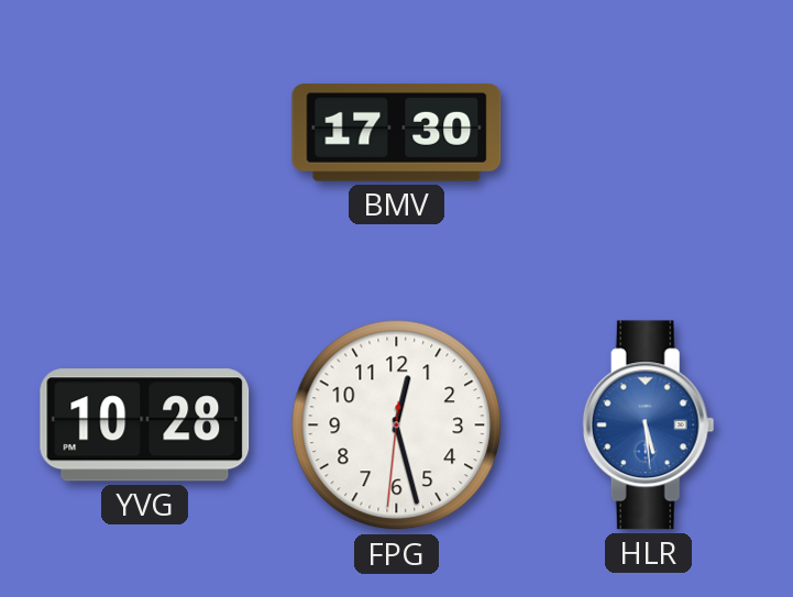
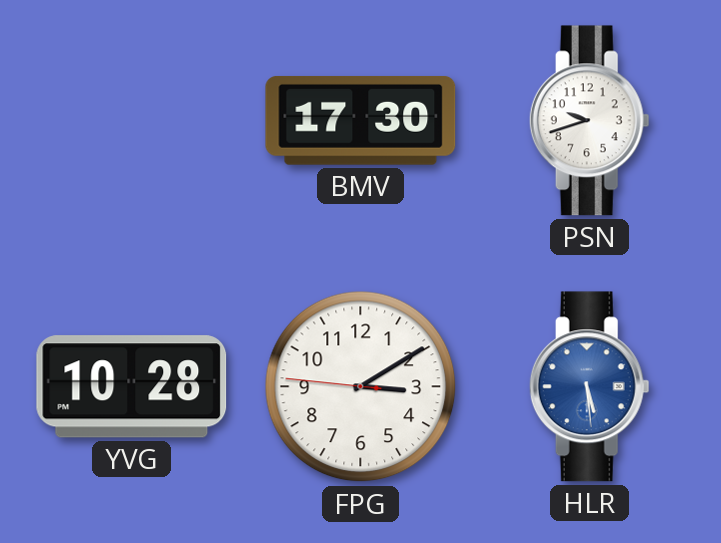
PSN: none -> 9:42
FPG: 12:27 -> 3:09
